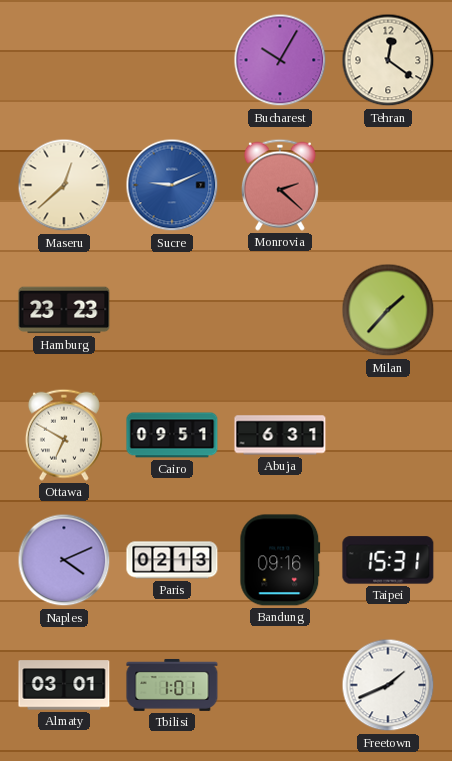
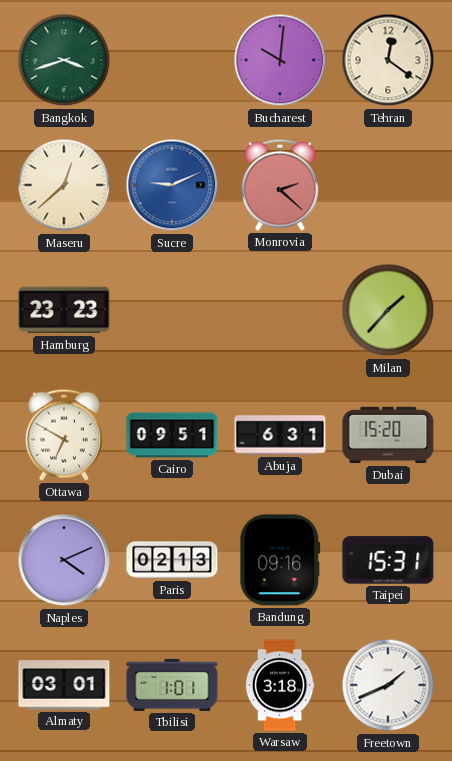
Bangkok: none -> 3:42
Bucharest: 10:05 -> 10:01
Dubai: none -> 15:20
Warsaw: none -> 3:18
